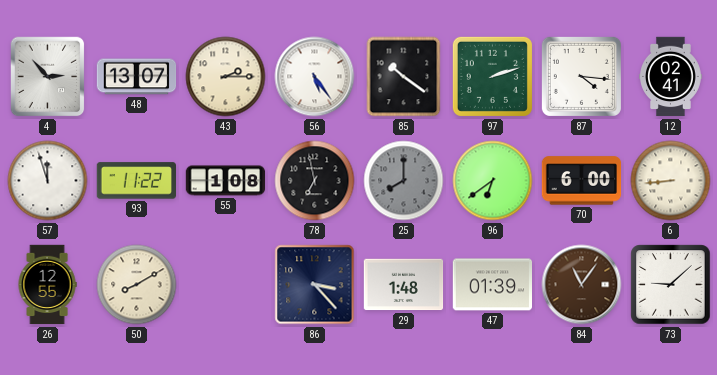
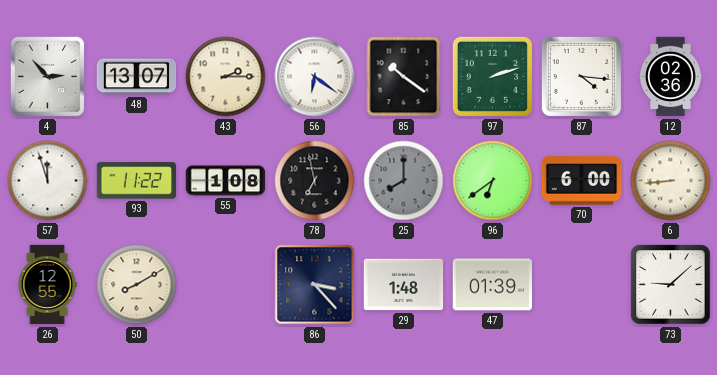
56: 5:24 -> 6:21
12: 02:41 -> 02:36
84: 11:06 -> none
